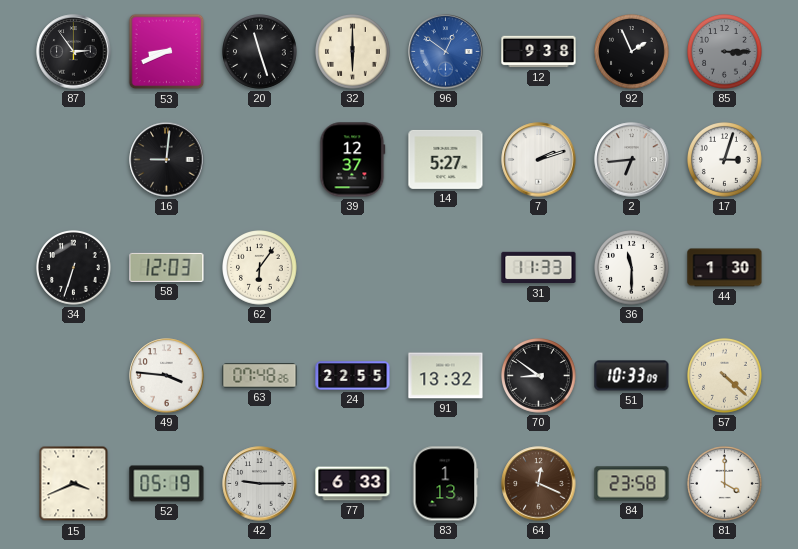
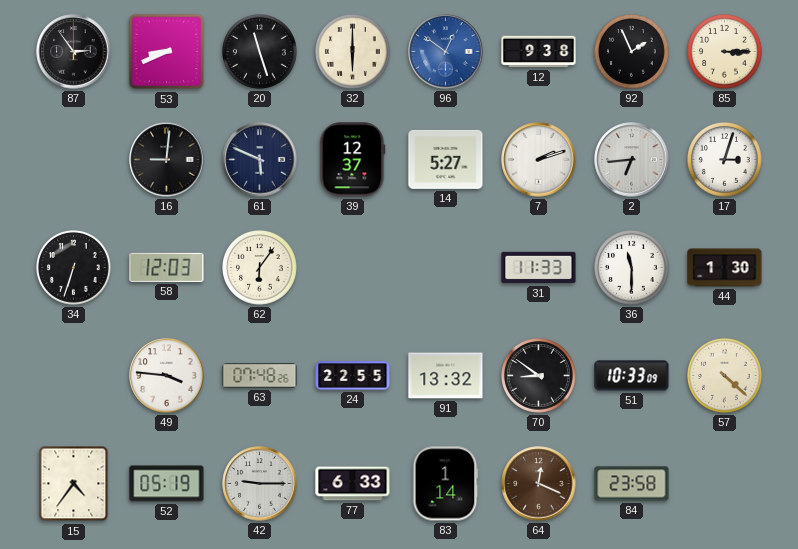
85 dial: grey -> cream
61: none -> 5:49
15: 3:41 -> 4:36
83: 1:13 -> 1:14
81: 4:00 -> none
